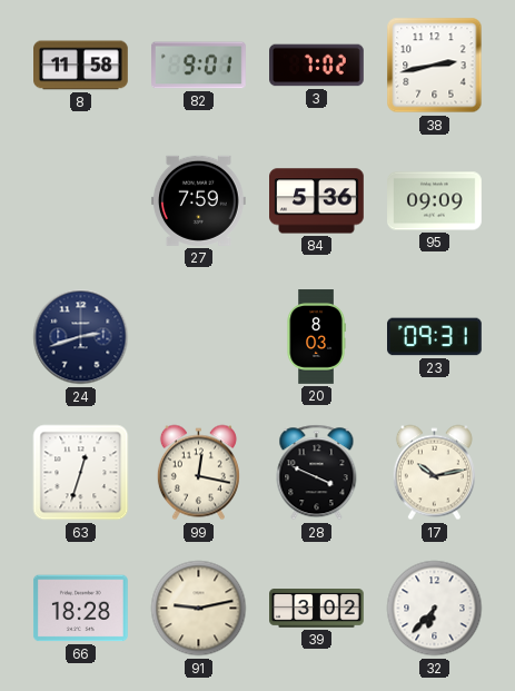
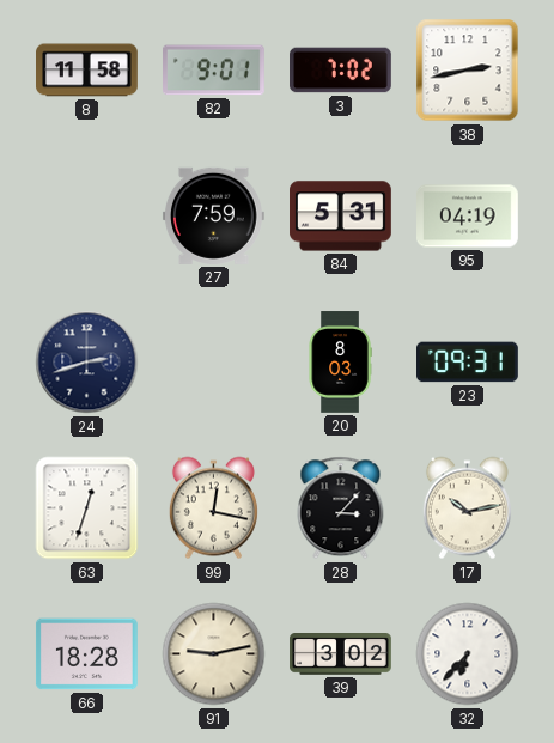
84: 5:36 -> 5:31
95: 09:09 -> 04:19
28: 3:49 -> 3:07
